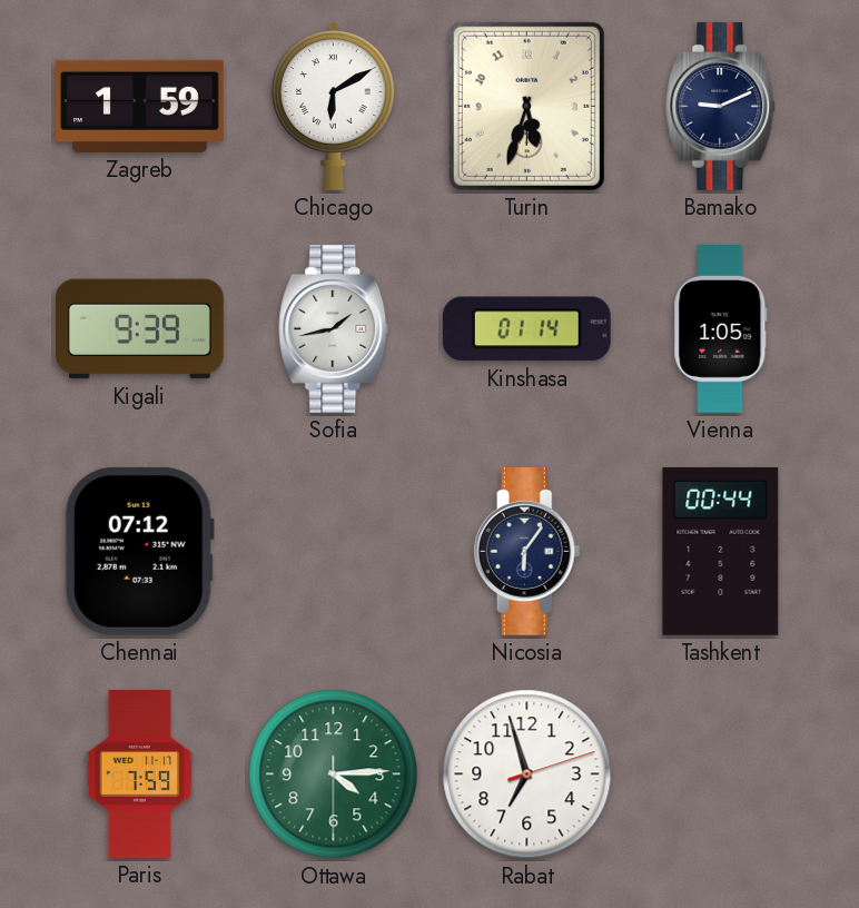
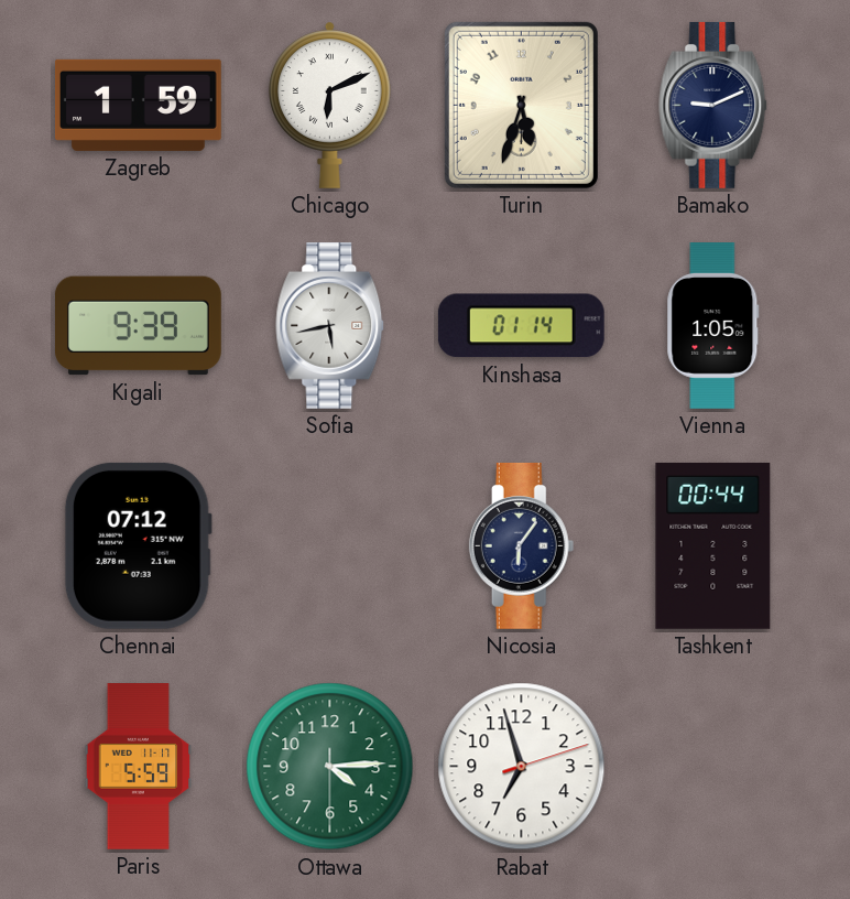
Chicago: 6:10 -> 6:11
Sofia: 1:43 -> 5:43
Paris: 7:59 -> 5:59
